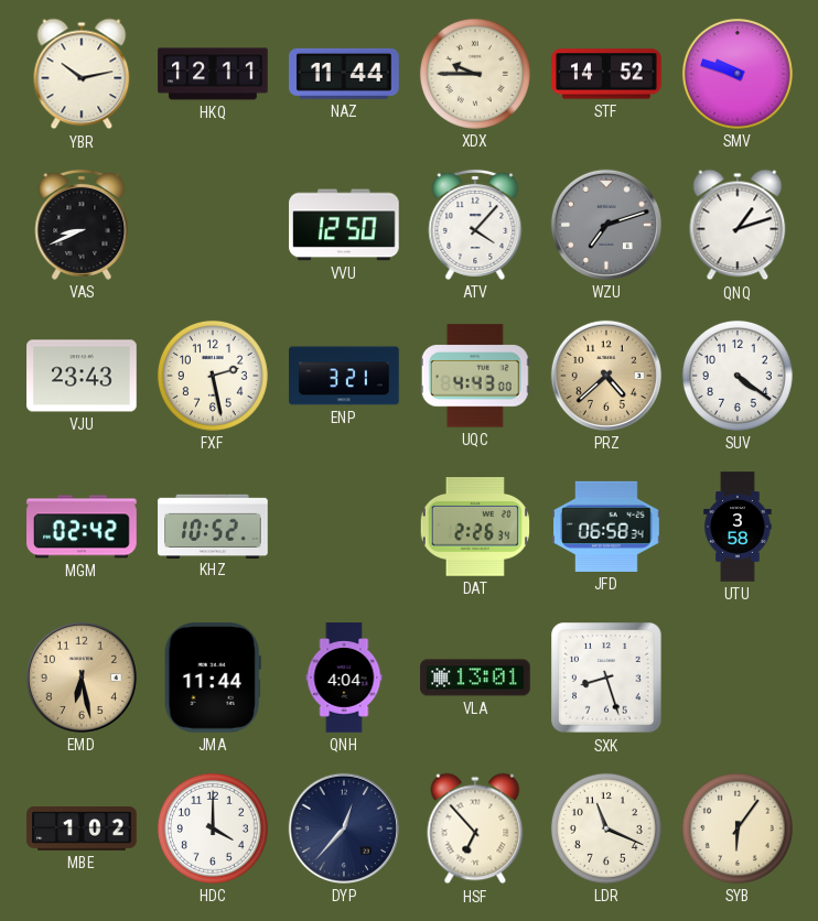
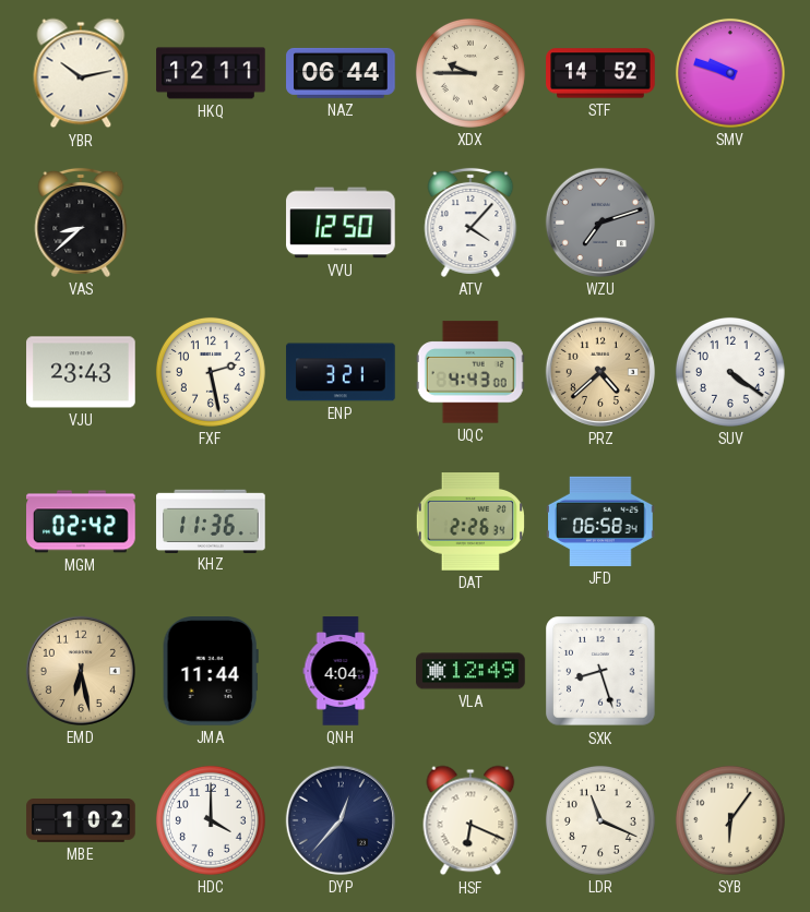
NAZ: 11:44 -> 06:44
VAS: 8:41 -> 8:38
QNQ: 1:12 -> none
KHZ: 10:52 -> 11:36
UTU: 3:58 -> none
VLA: 13:01 -> 12:49
HSF: 6:53 -> 6:19
